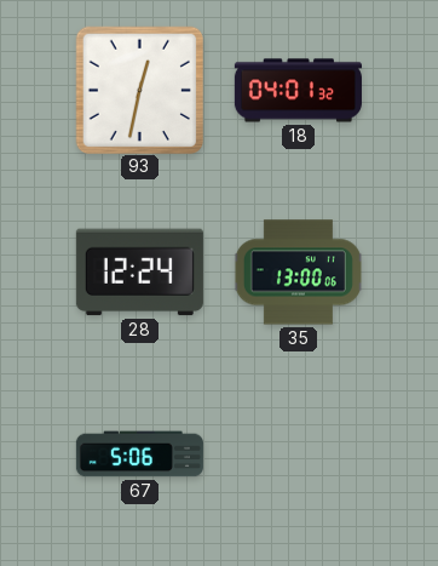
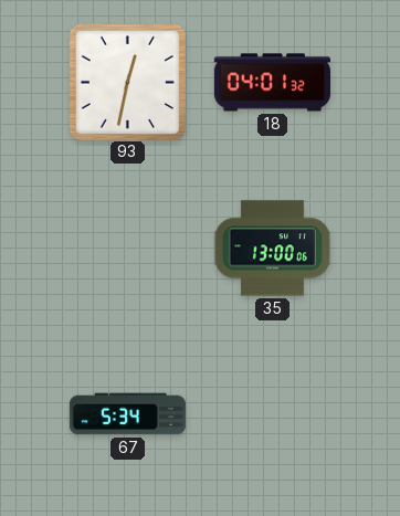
28: 12:24 -> none
67: 5:06 -> 5:34
